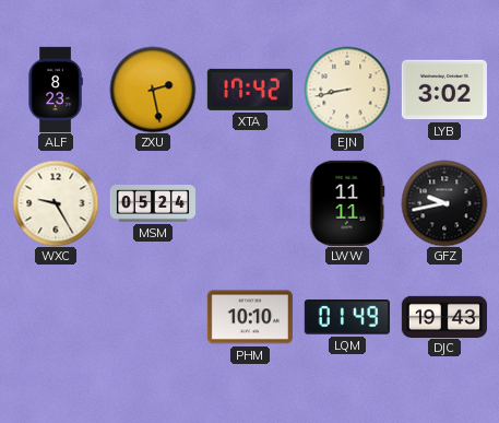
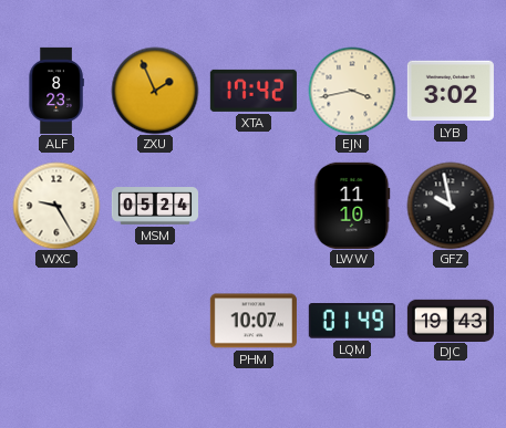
ZXU: 2:28 -> 1:56
EJN: 8:43 -> 3:43
LWW: 11:11 -> 11:10
GFZ: 9:43 -> 9:58
PHM: 10:10 -> 10:07
